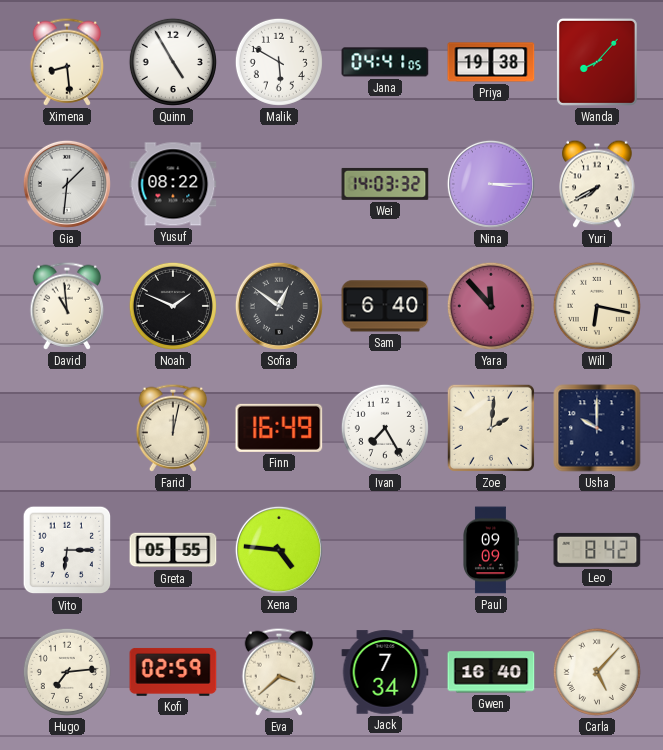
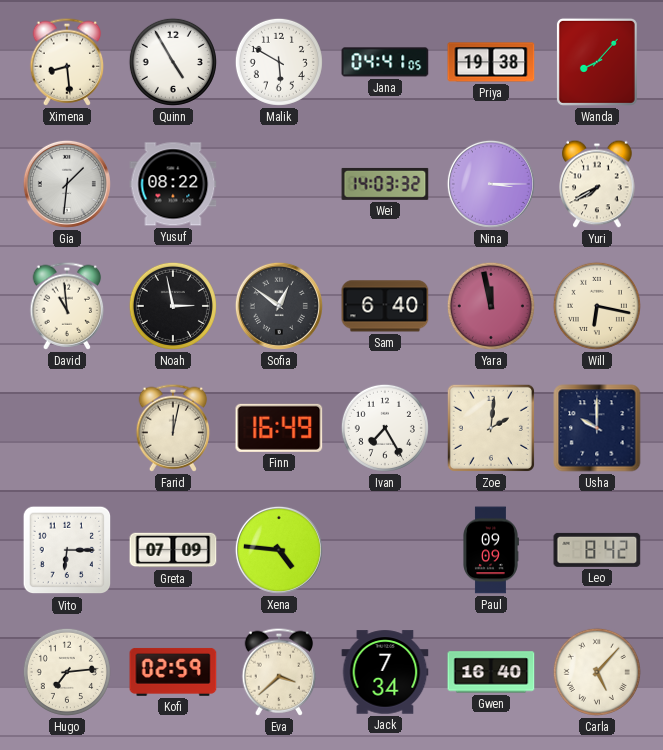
Noah: 1:49 -> 2:58
Yara: 11:53 -> 11:58
Greta: 05:55 -> 07:09
